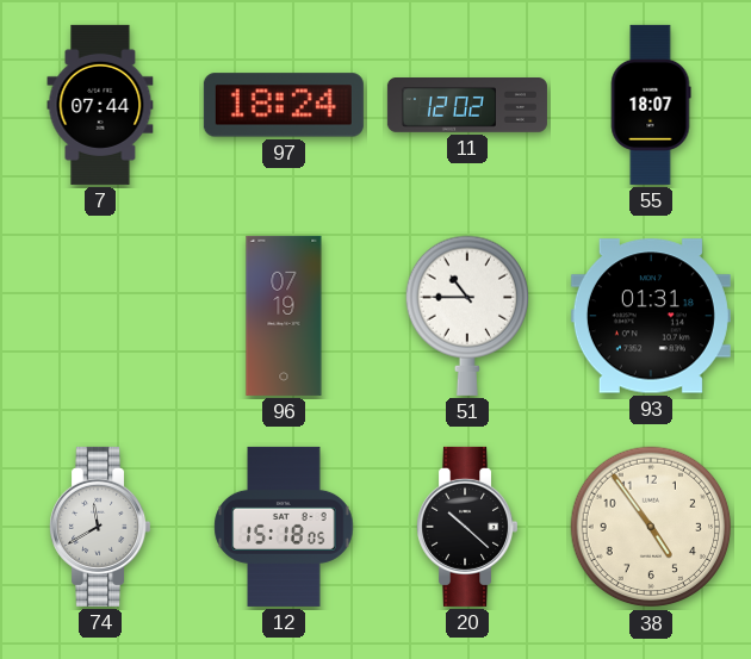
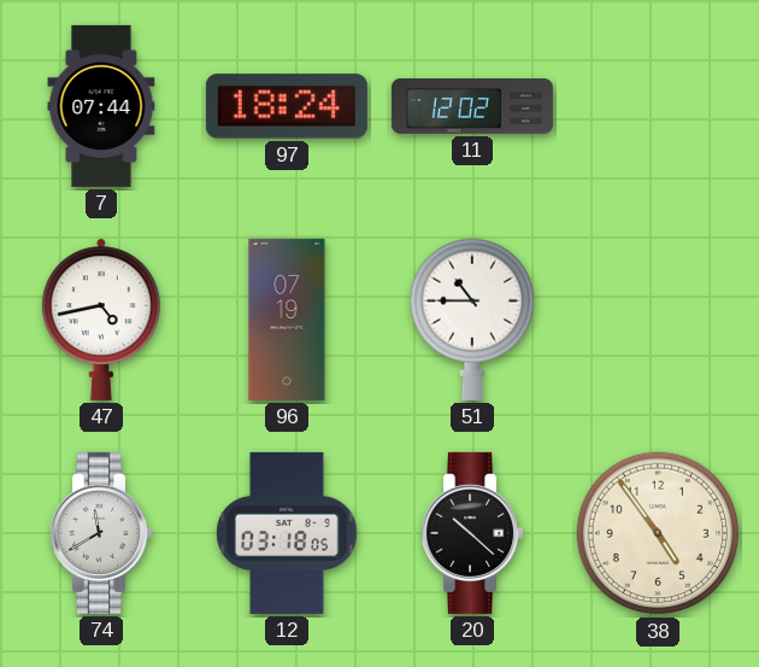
55: 18:07 -> none
47: none -> 4:43
93: 01:31 -> none
12: 15:18 -> 03:18
